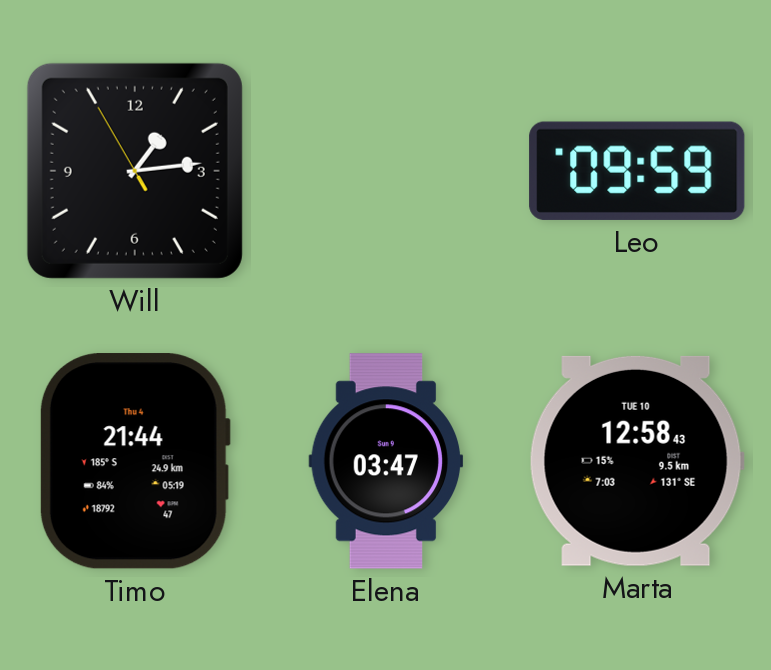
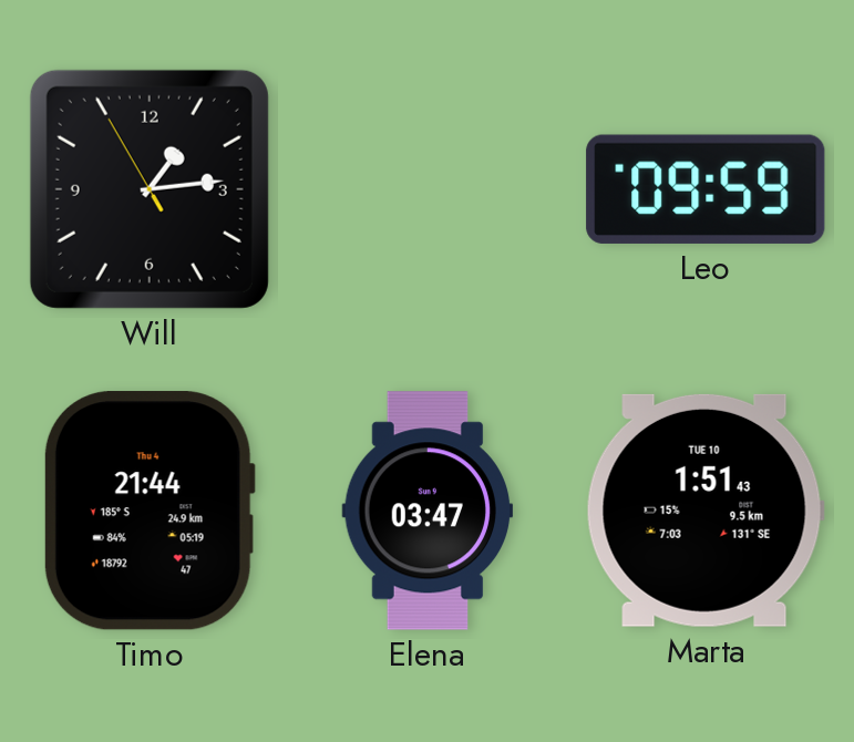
Marta: 12:58 -> 1:51
